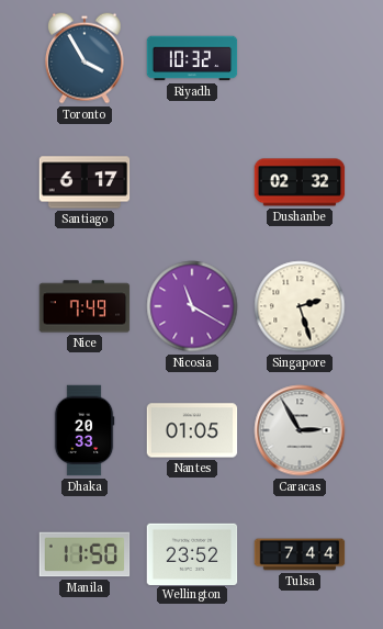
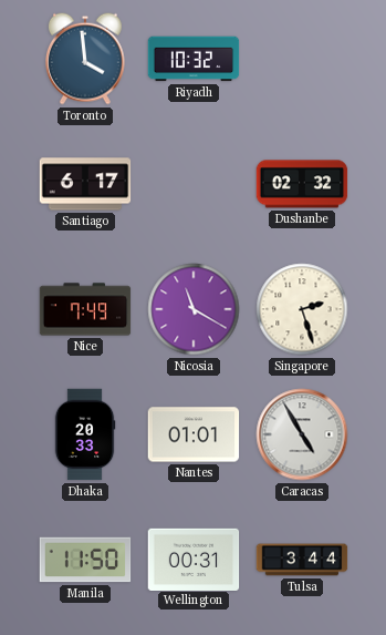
Toronto: 3:55 -> 3:59
Nantes: 01:05 -> 01:01
Caracas: 2:55 -> 4:55
Wellington: 23:52 -> 00:31
Tulsa: 7:44 -> 3:44
